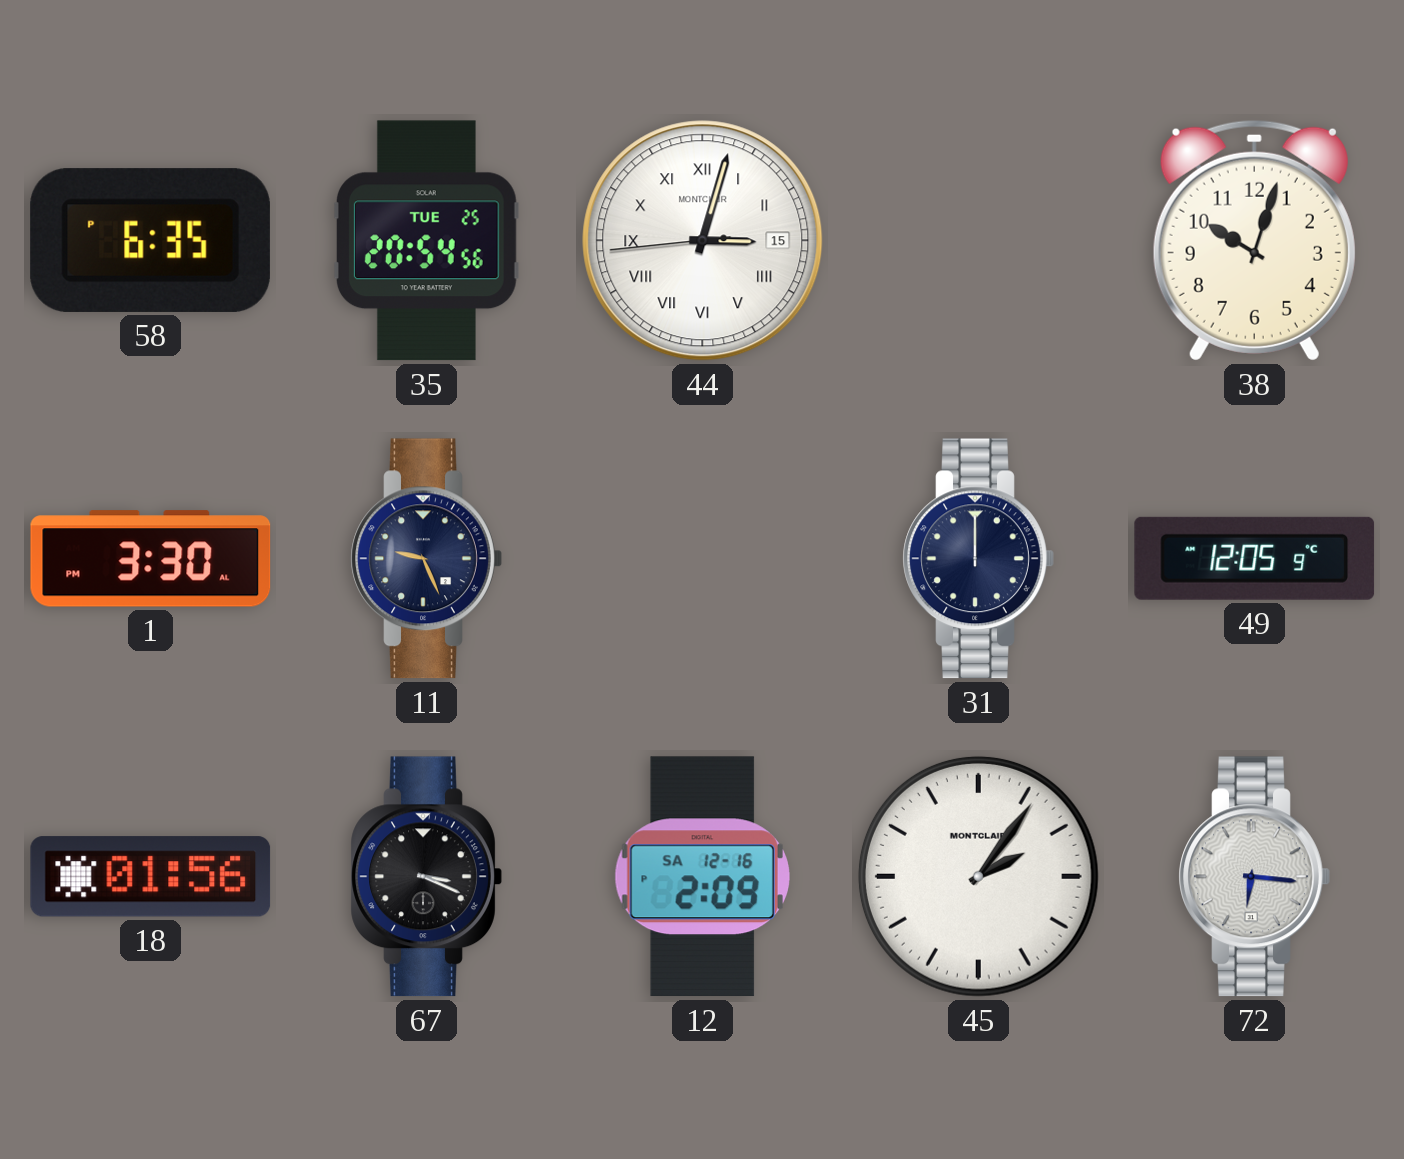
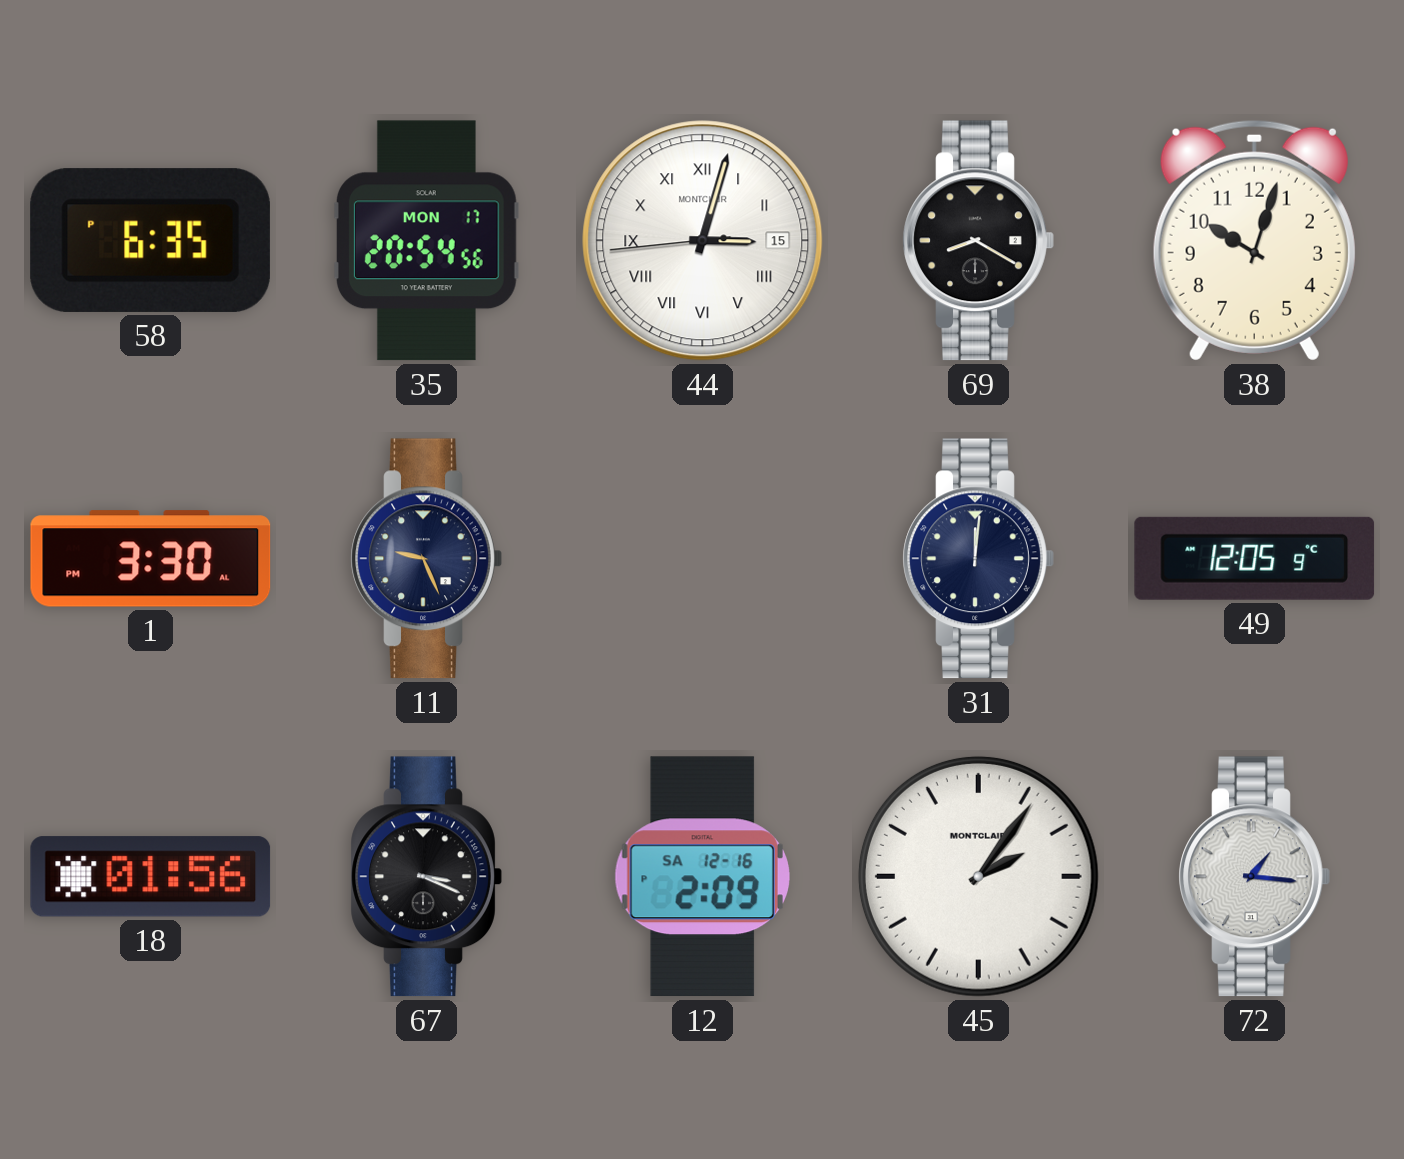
35 date: TUE 25 -> MON 17
69: none -> 8:20
31: 12:00 -> 12:01
72: 6:16 -> 1:16
